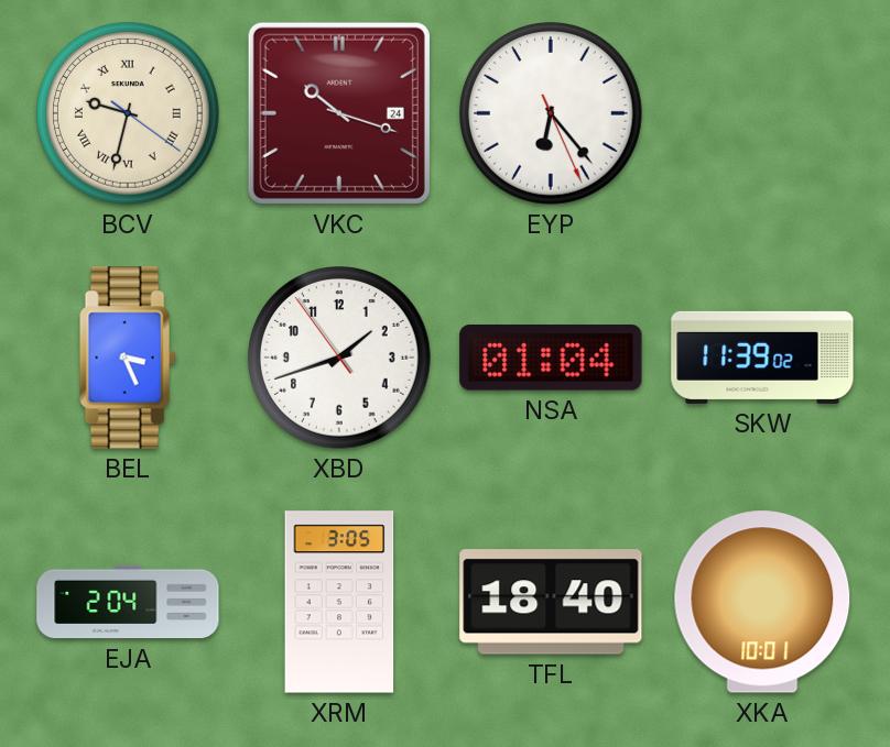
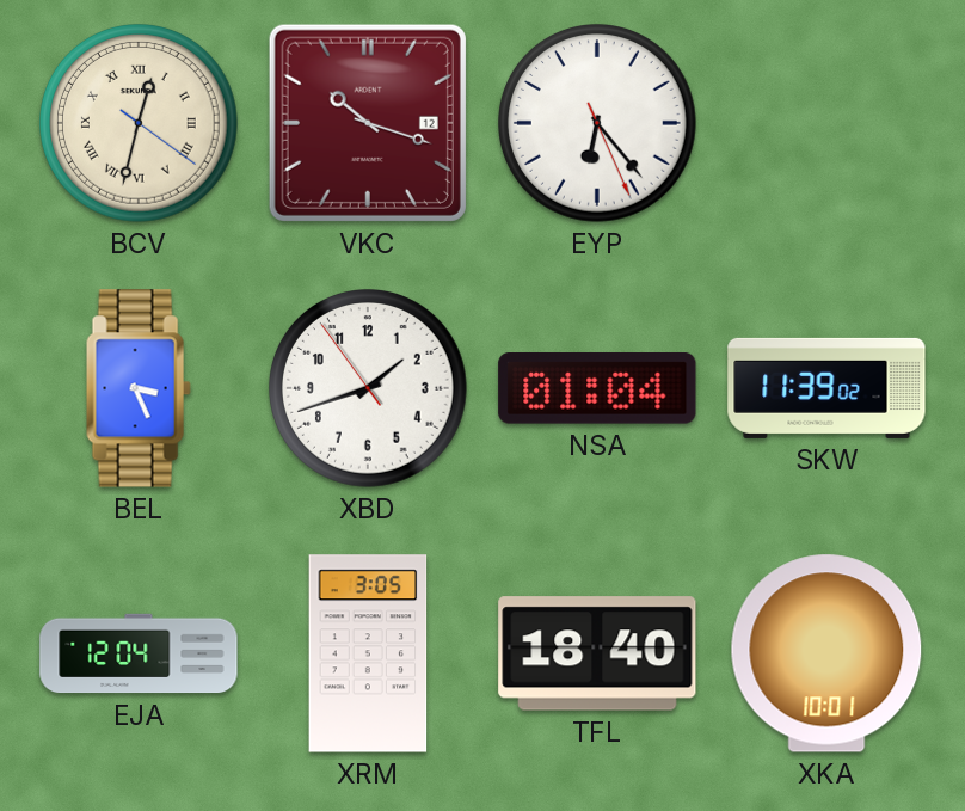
BCV: 9:32 -> 12:32
VKC date: 24 -> 12
EJA: 2:04 -> 12:04
